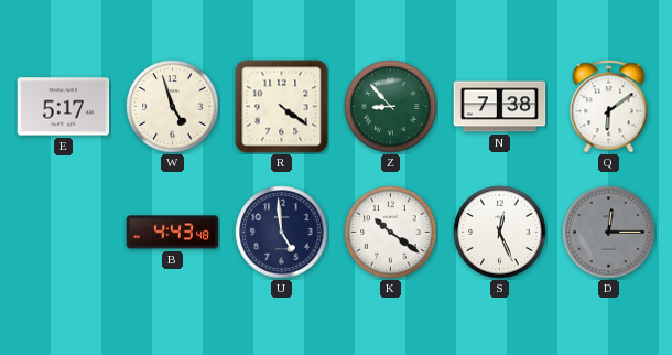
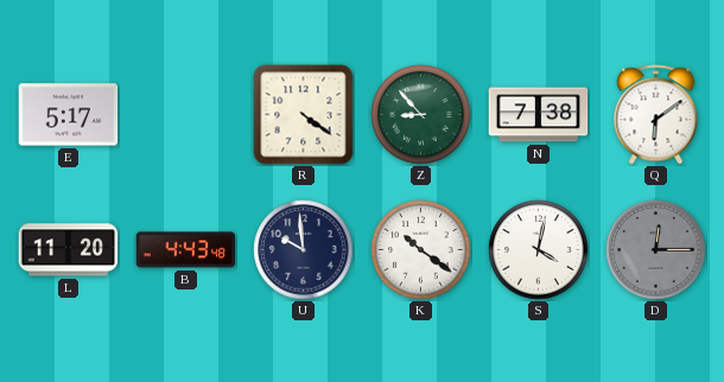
W: 4:57 -> none
L: none -> 11:20
U: 4:59 -> 9:59
S: 12:26 -> 4:02
